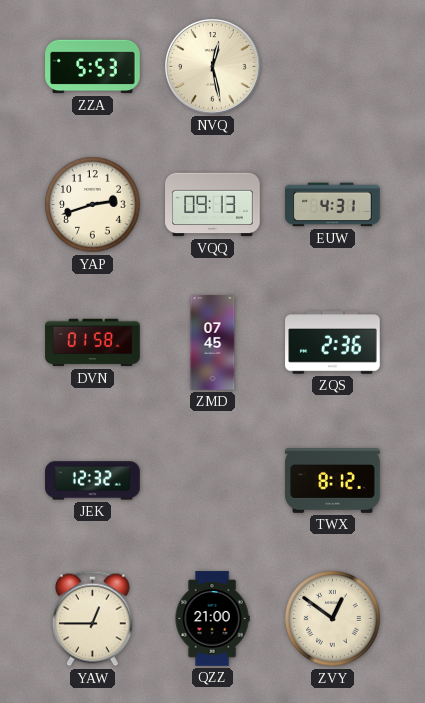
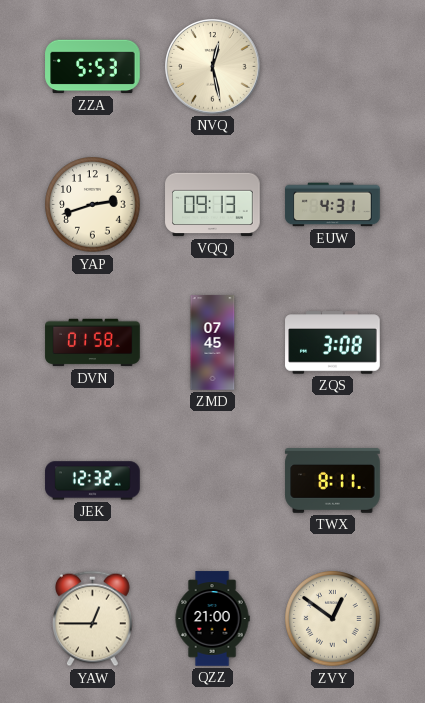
ZQS: 2:36 -> 3:08
TWX: 8:12 -> 8:11
